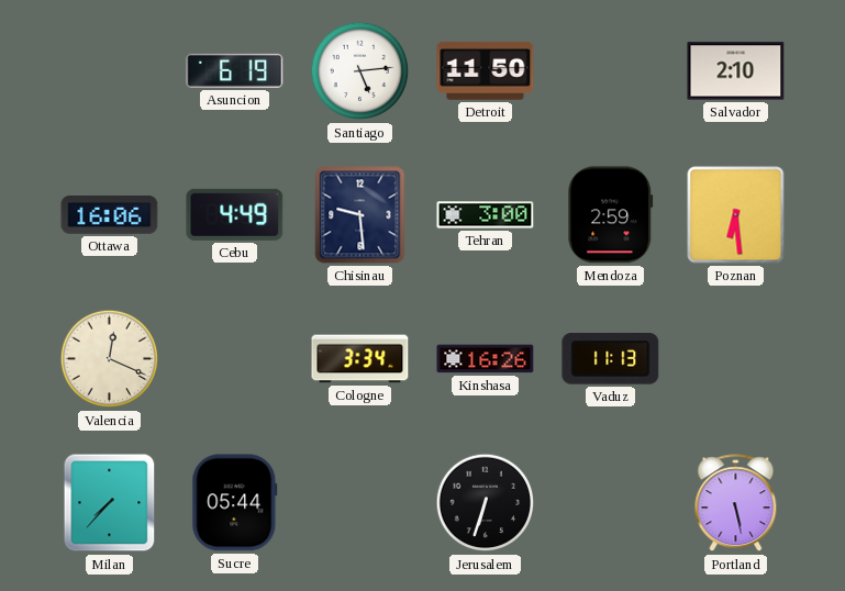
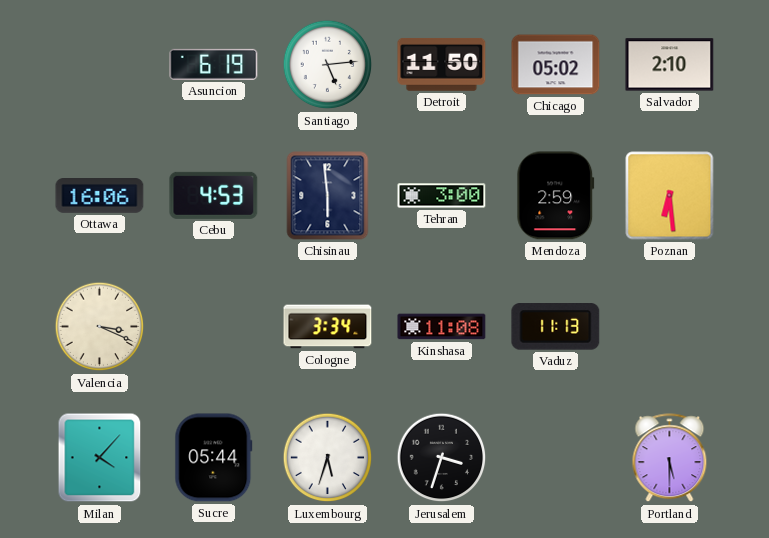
Chicago: none -> 05:02
Cebu: 4:49 -> 4:53
Chisinau: 9:29 -> 5:59
Valencia: 12:19 -> 3:19
Kinshasa: 16:26 -> 11:08
Milan: 7:37 -> 4:07
Luxembourg: none -> 5:33
Jerusalem: 6:33 -> 3:33
Portland: 5:28 -> 5:30
